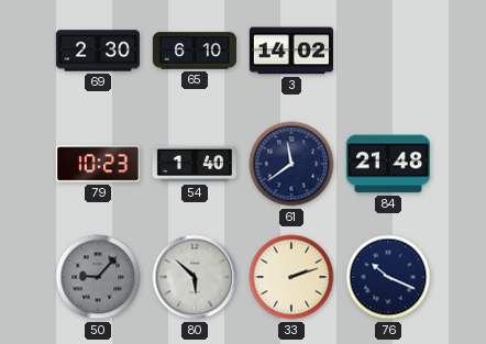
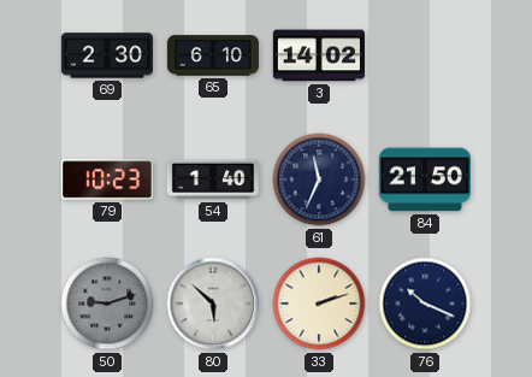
61: 11:39 -> 11:34
84: 21:48 -> 21:50
50: 9:07 -> 9:12
